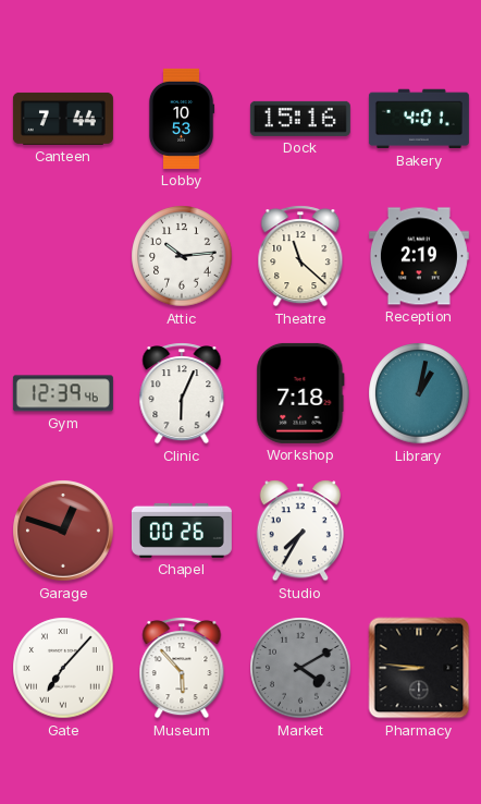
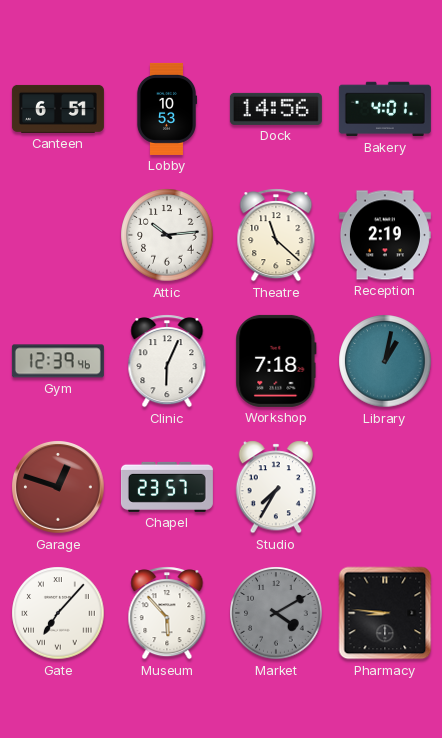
Canteen: 7:44 -> 6:51
Dock: 15:16 -> 14:56
Chapel: 00:26 -> 23:57
